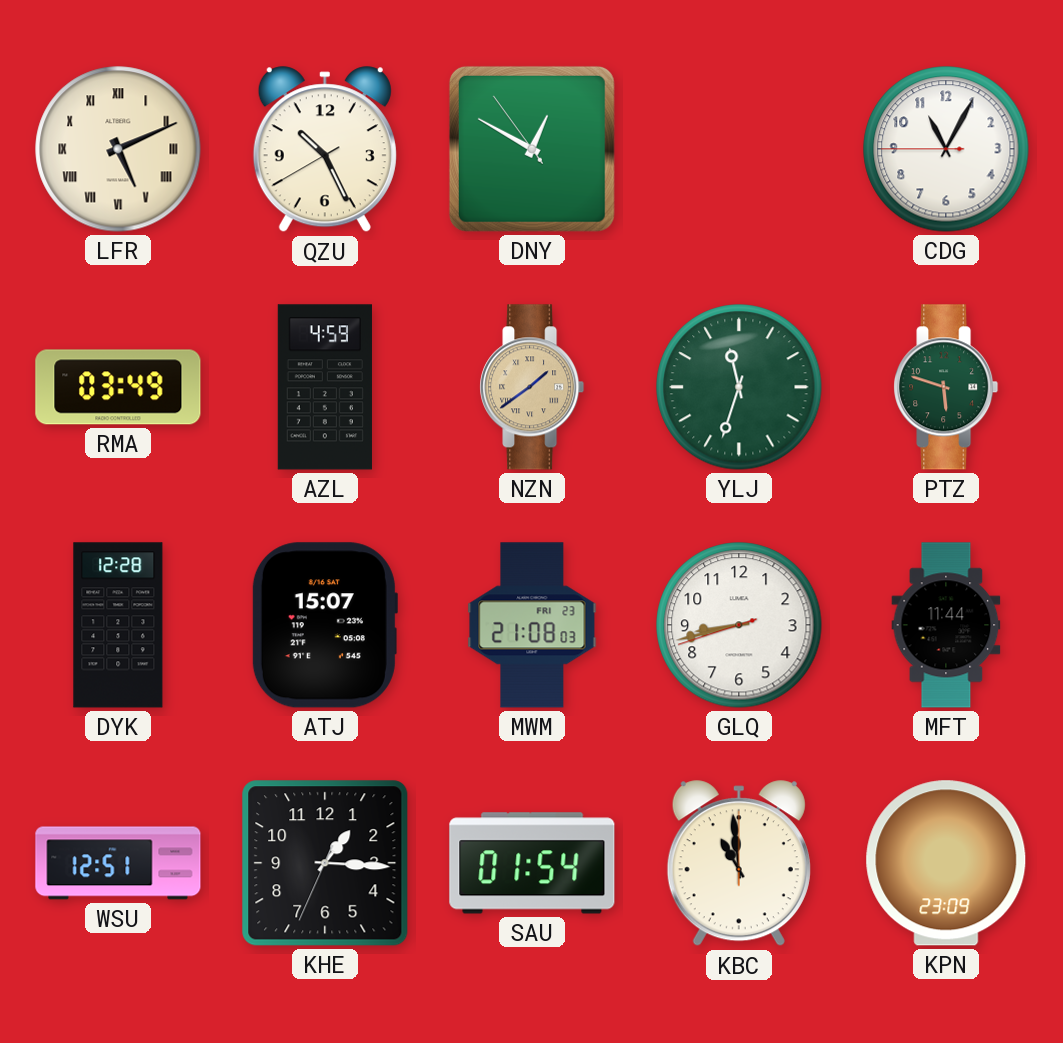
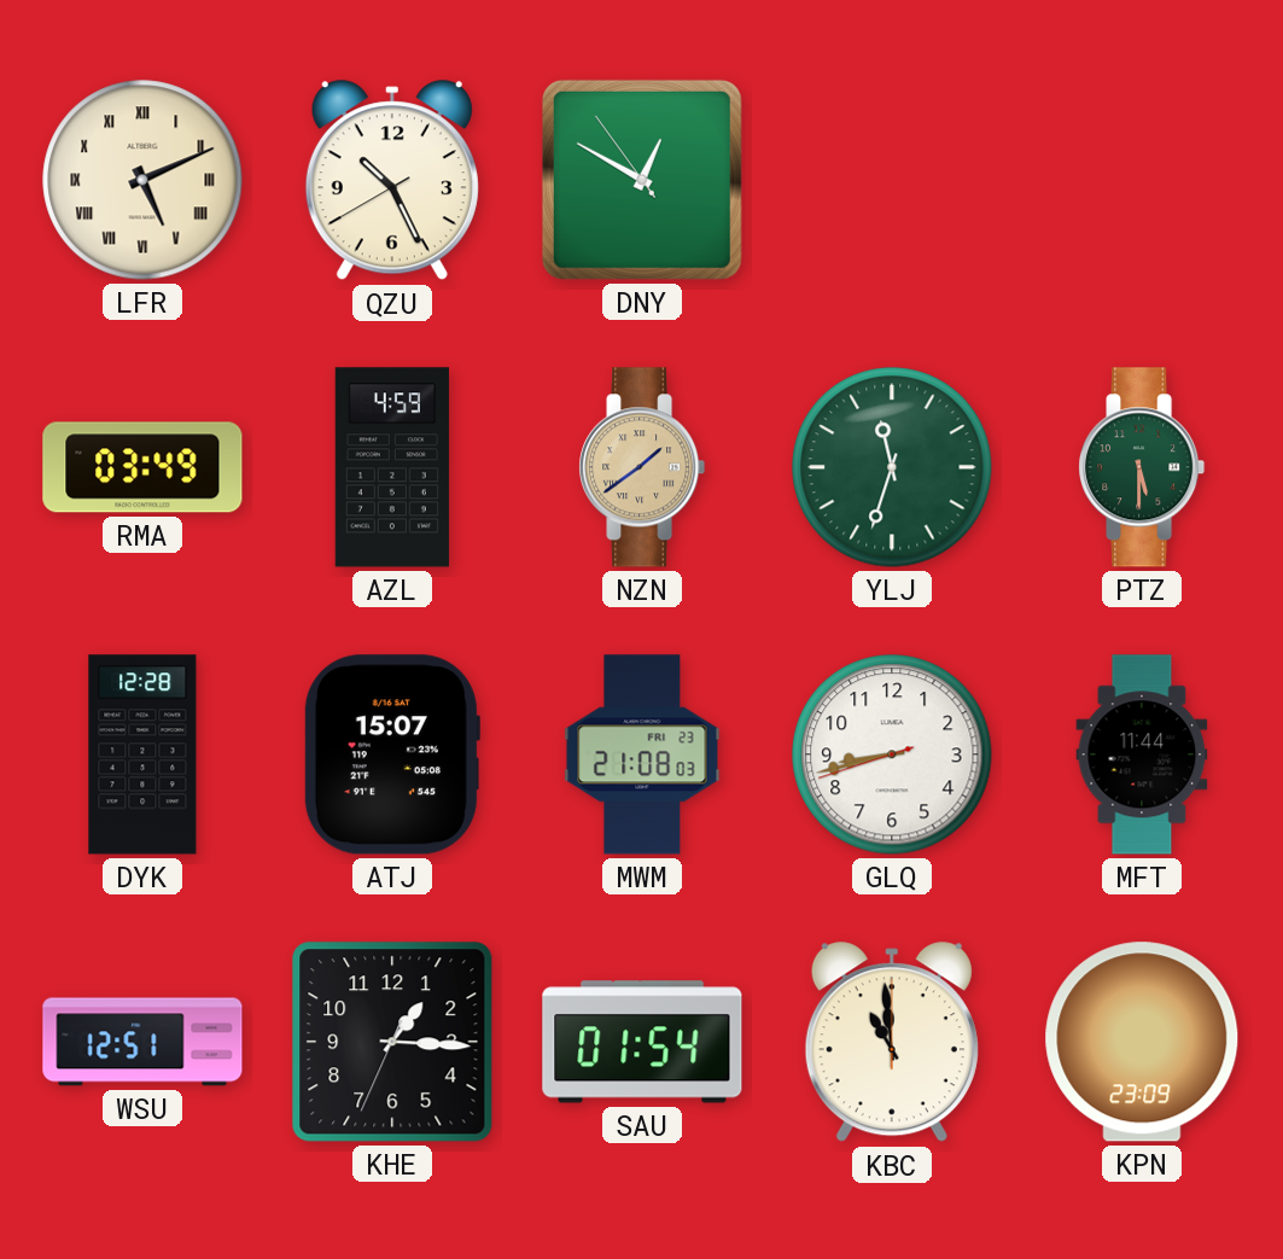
CDG: 11:04 -> none
PTZ: 5:48 -> 5:30
